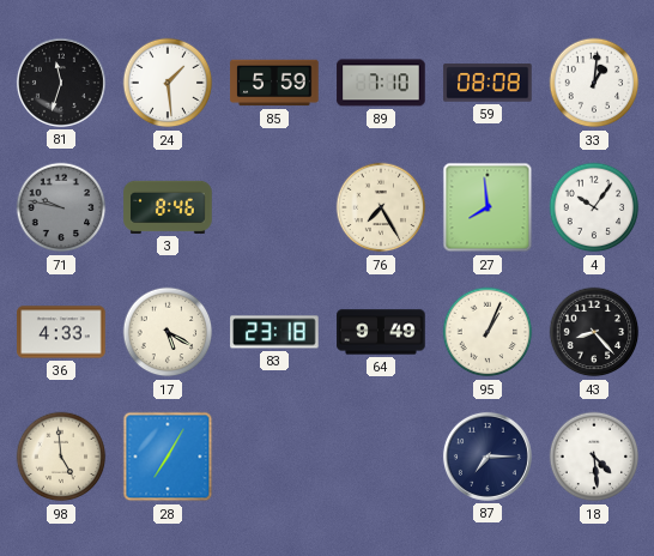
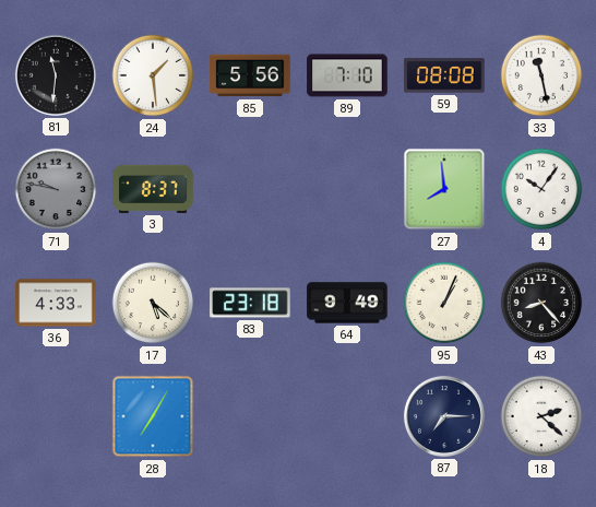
81: 11:33 -> 11:31
85: 5:59 -> 5:56
33: 1:01 -> 11:28
3: 8:46 -> 8:37
76: 7:25 -> none
17: 5:20 -> 5:22
98: 4:59 -> none
18: 4:29 -> 2:22
